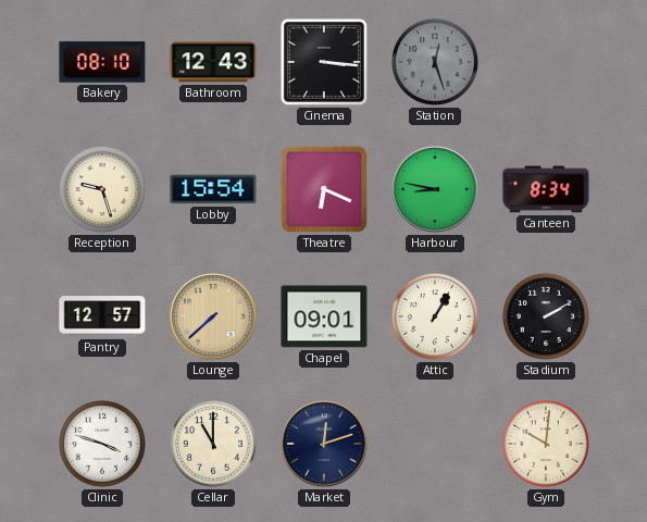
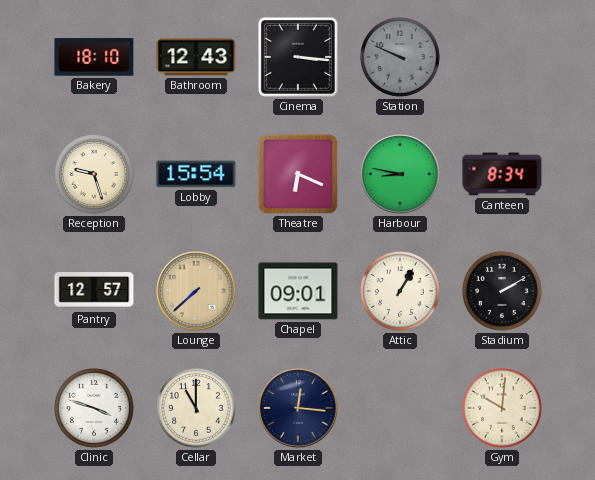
Bakery: 08:10 -> 18:10
Station: 12:27 -> 9:49
Market: 12:12 -> 12:16
